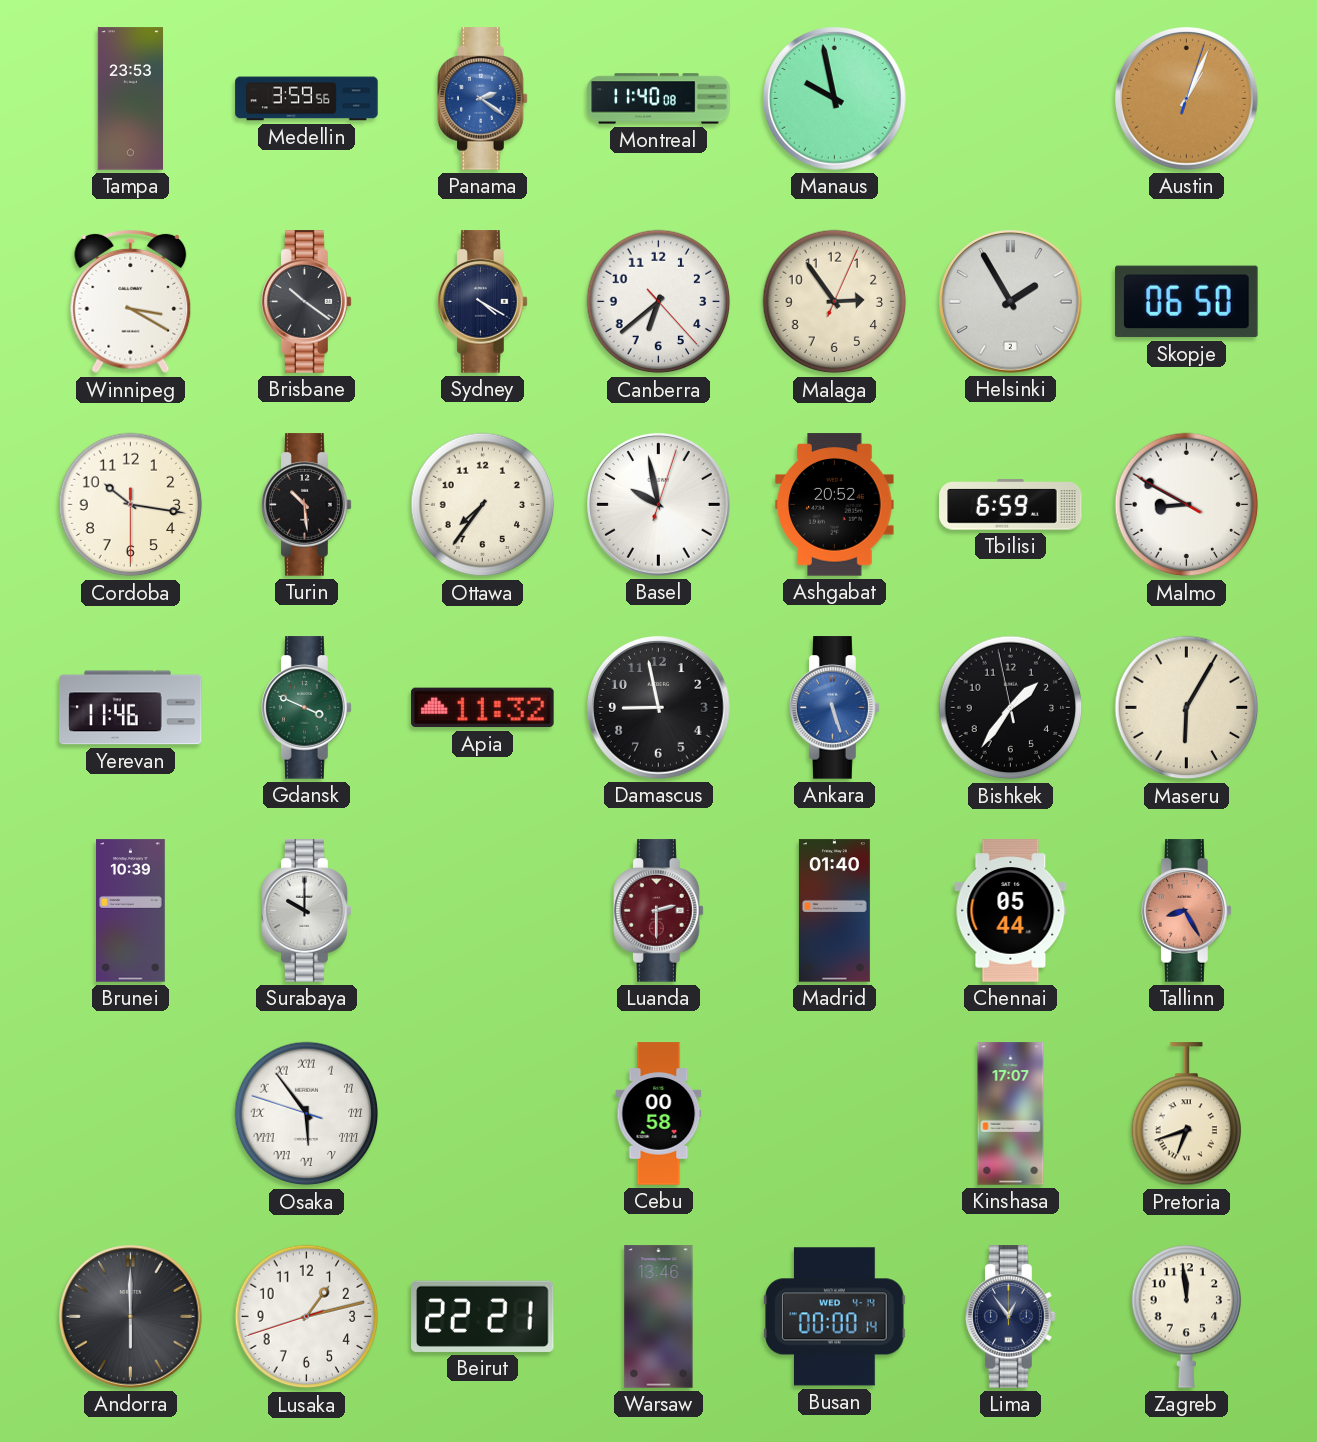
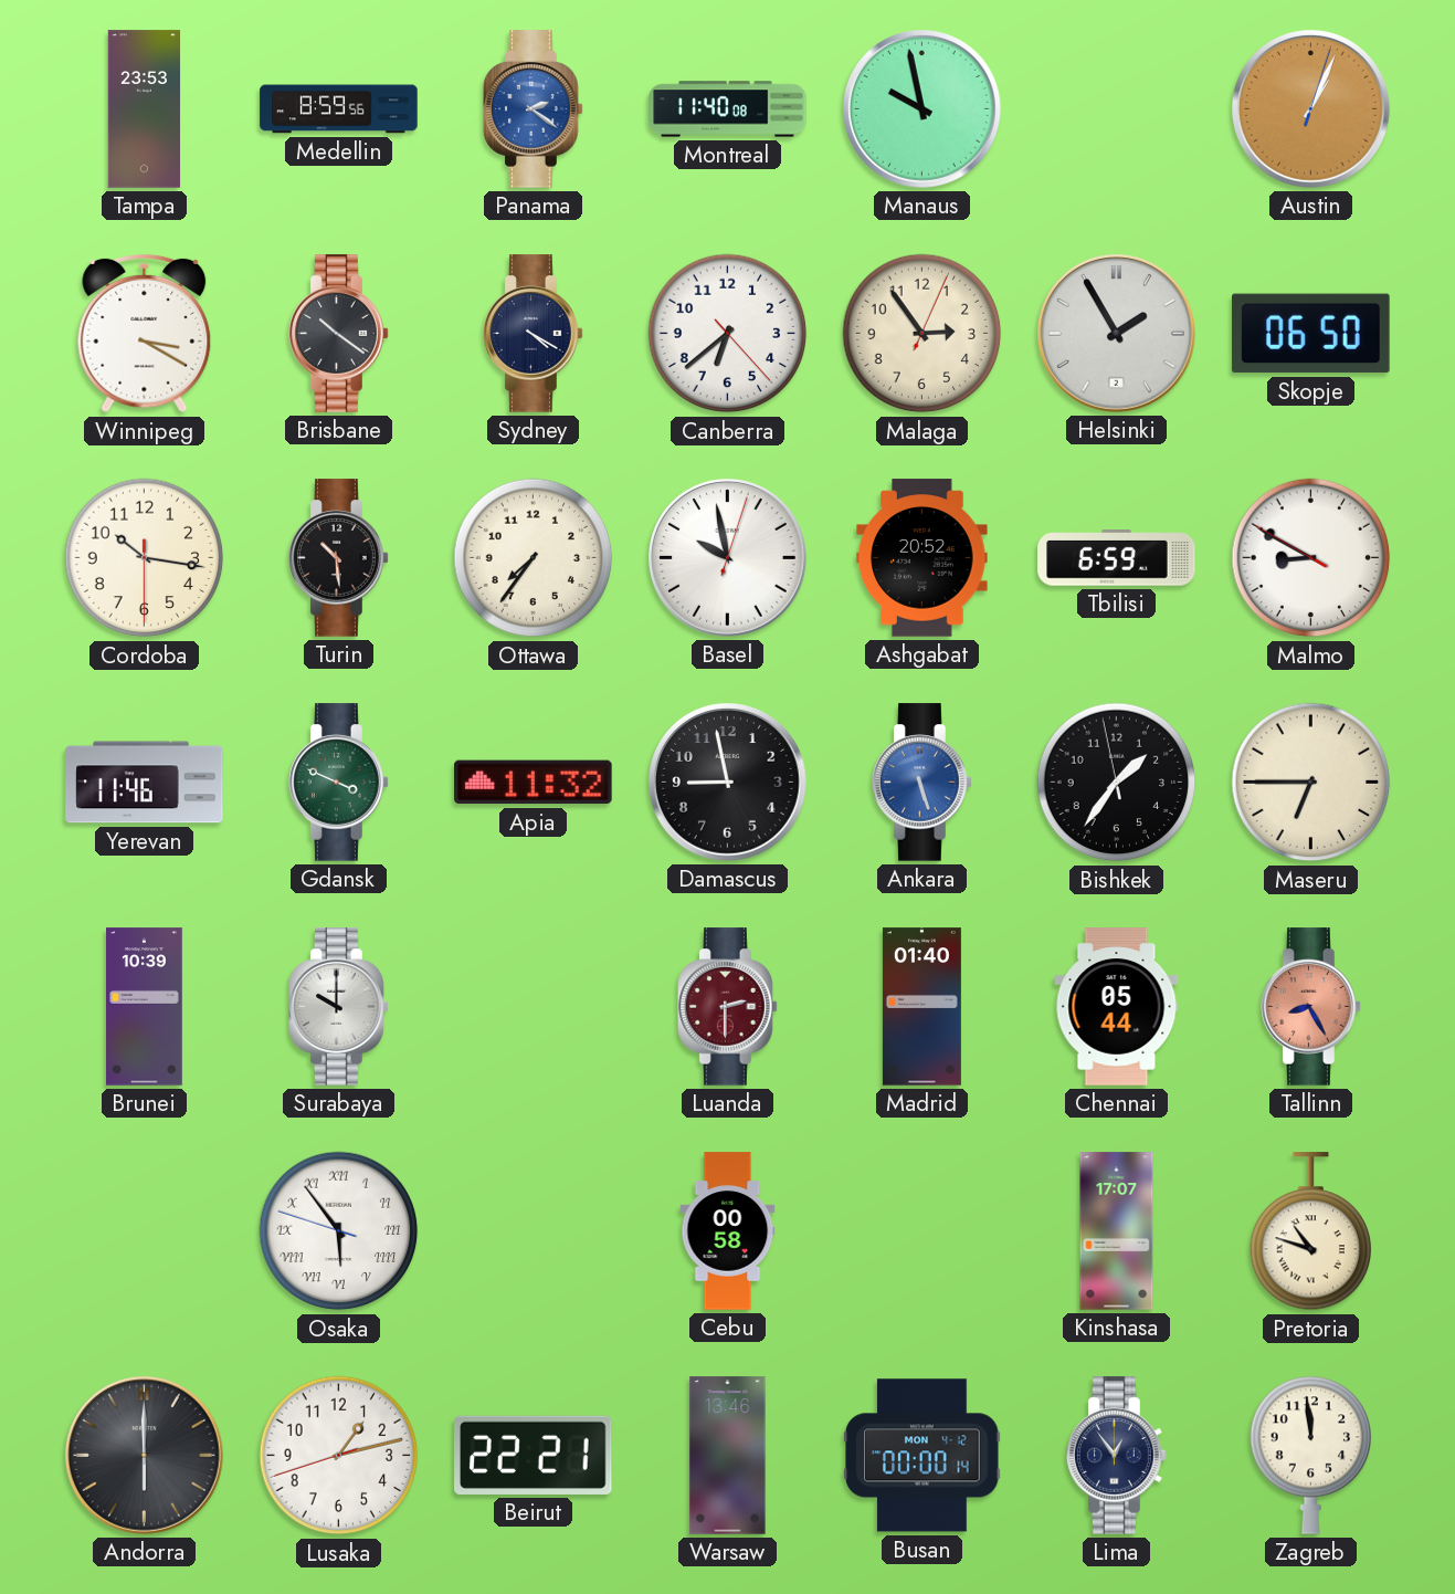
Medellin: 3:59 -> 8:59
Maseru: 6:05 -> 6:45
Pretoria: 6:42 -> 10:48
Busan date: WED 4-14 -> MON 4-12
